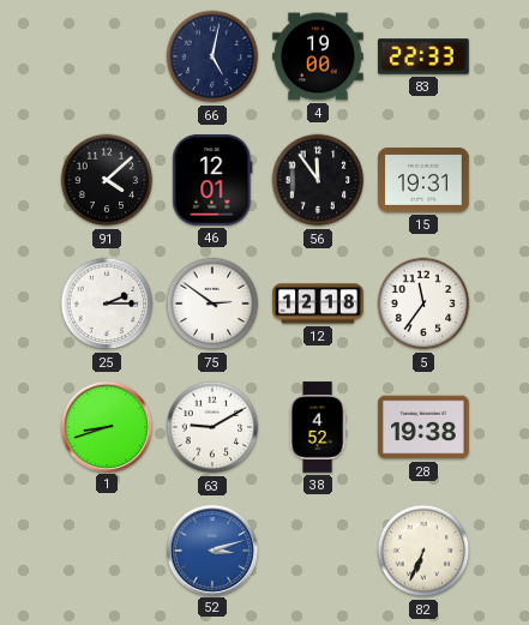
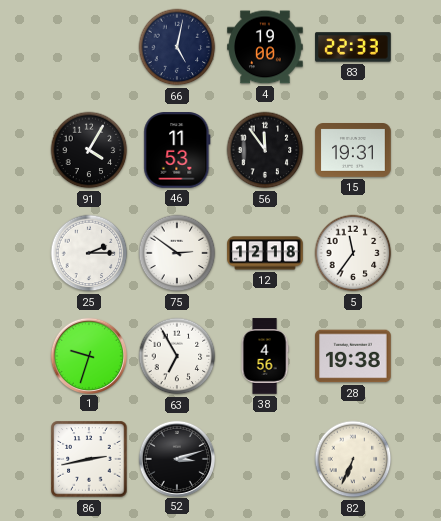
91: 4:08 -> 4:05
46: 12:01 -> 11:53
1: 8:42 -> 9:33
63: 9:10 -> 6:55
38: 4:52 -> 4:56
86: none -> 2:43
52 dial: blue -> black
